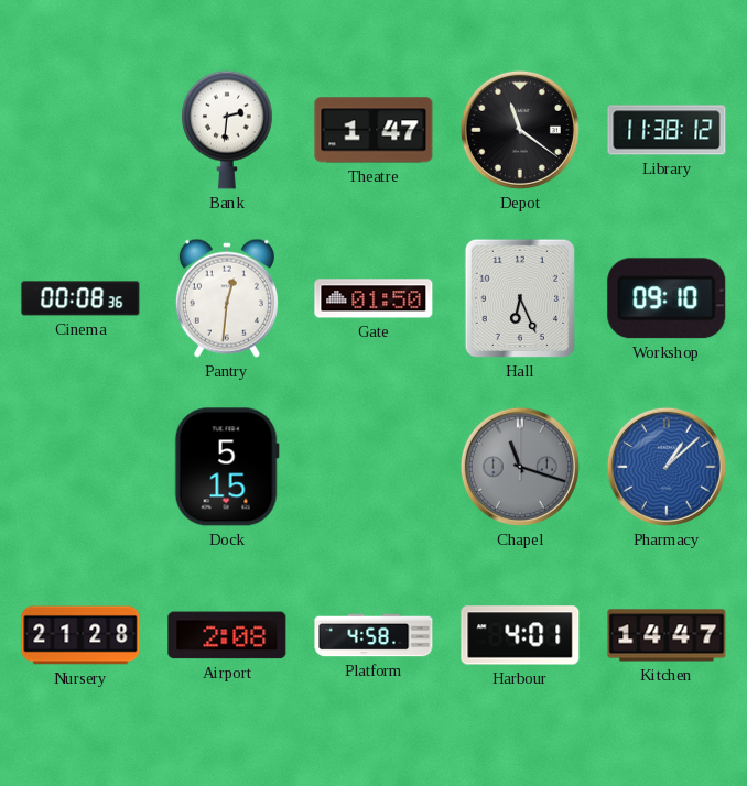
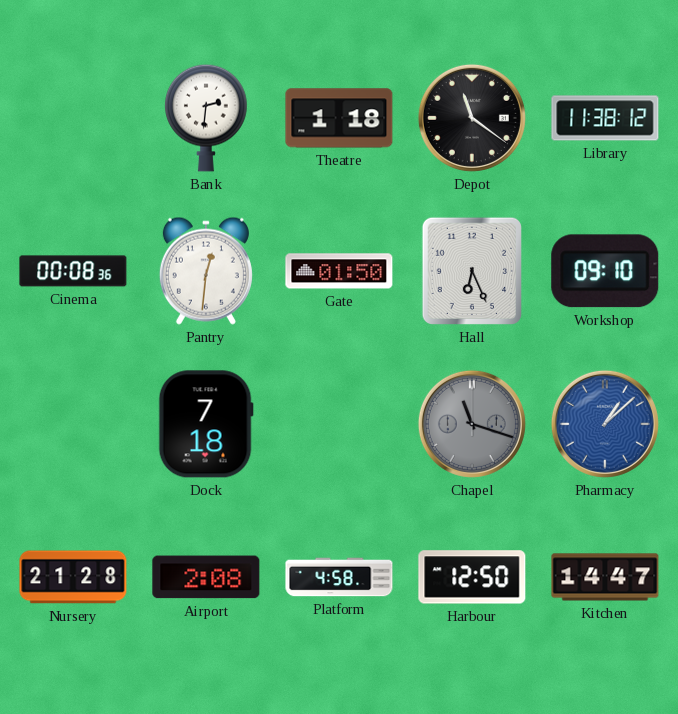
Theatre: 1:47 -> 1:18
Dock: 5:15 -> 7:18
Harbour: 4:01 -> 12:50
